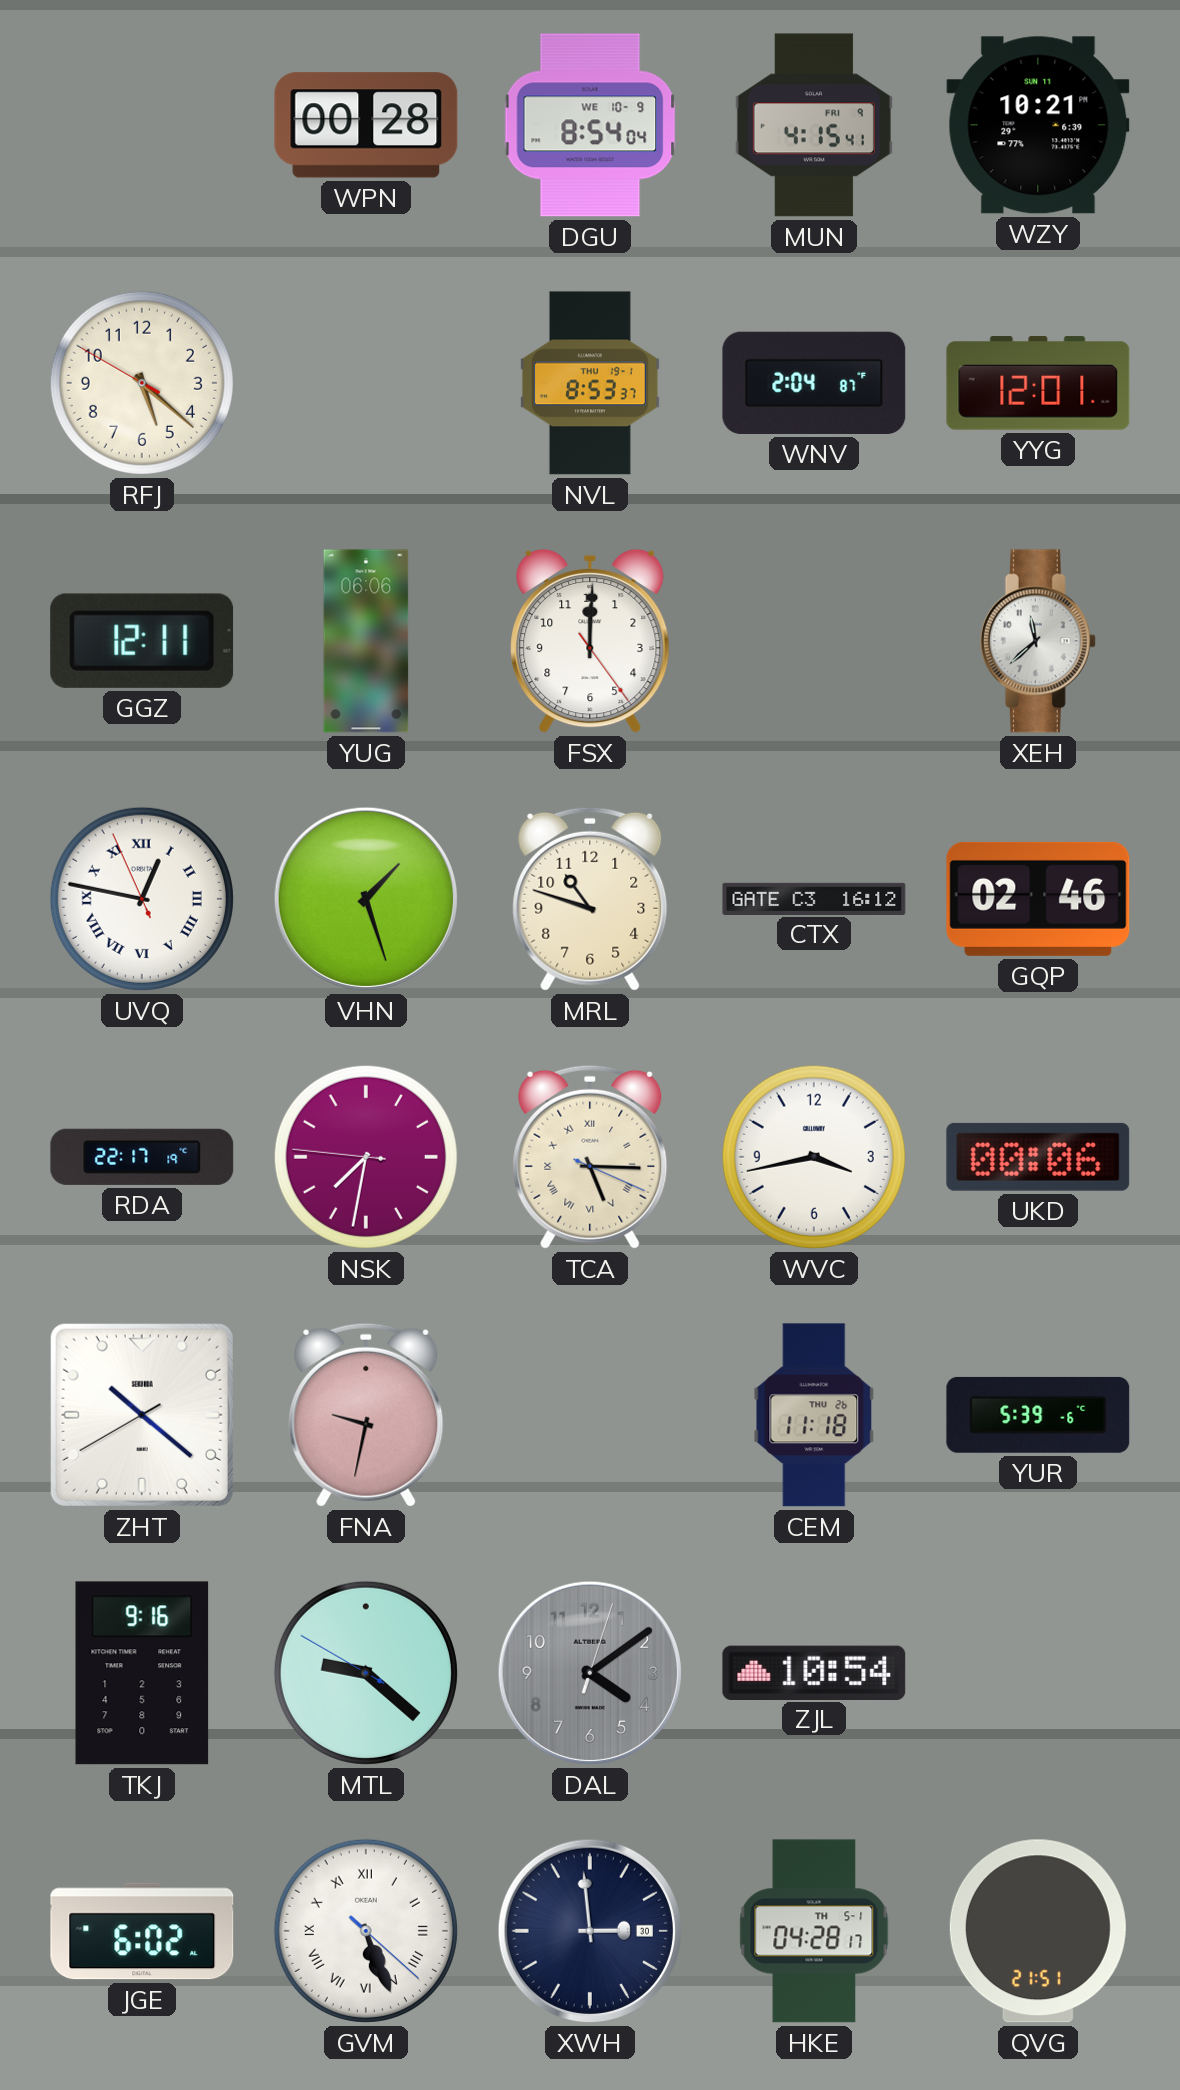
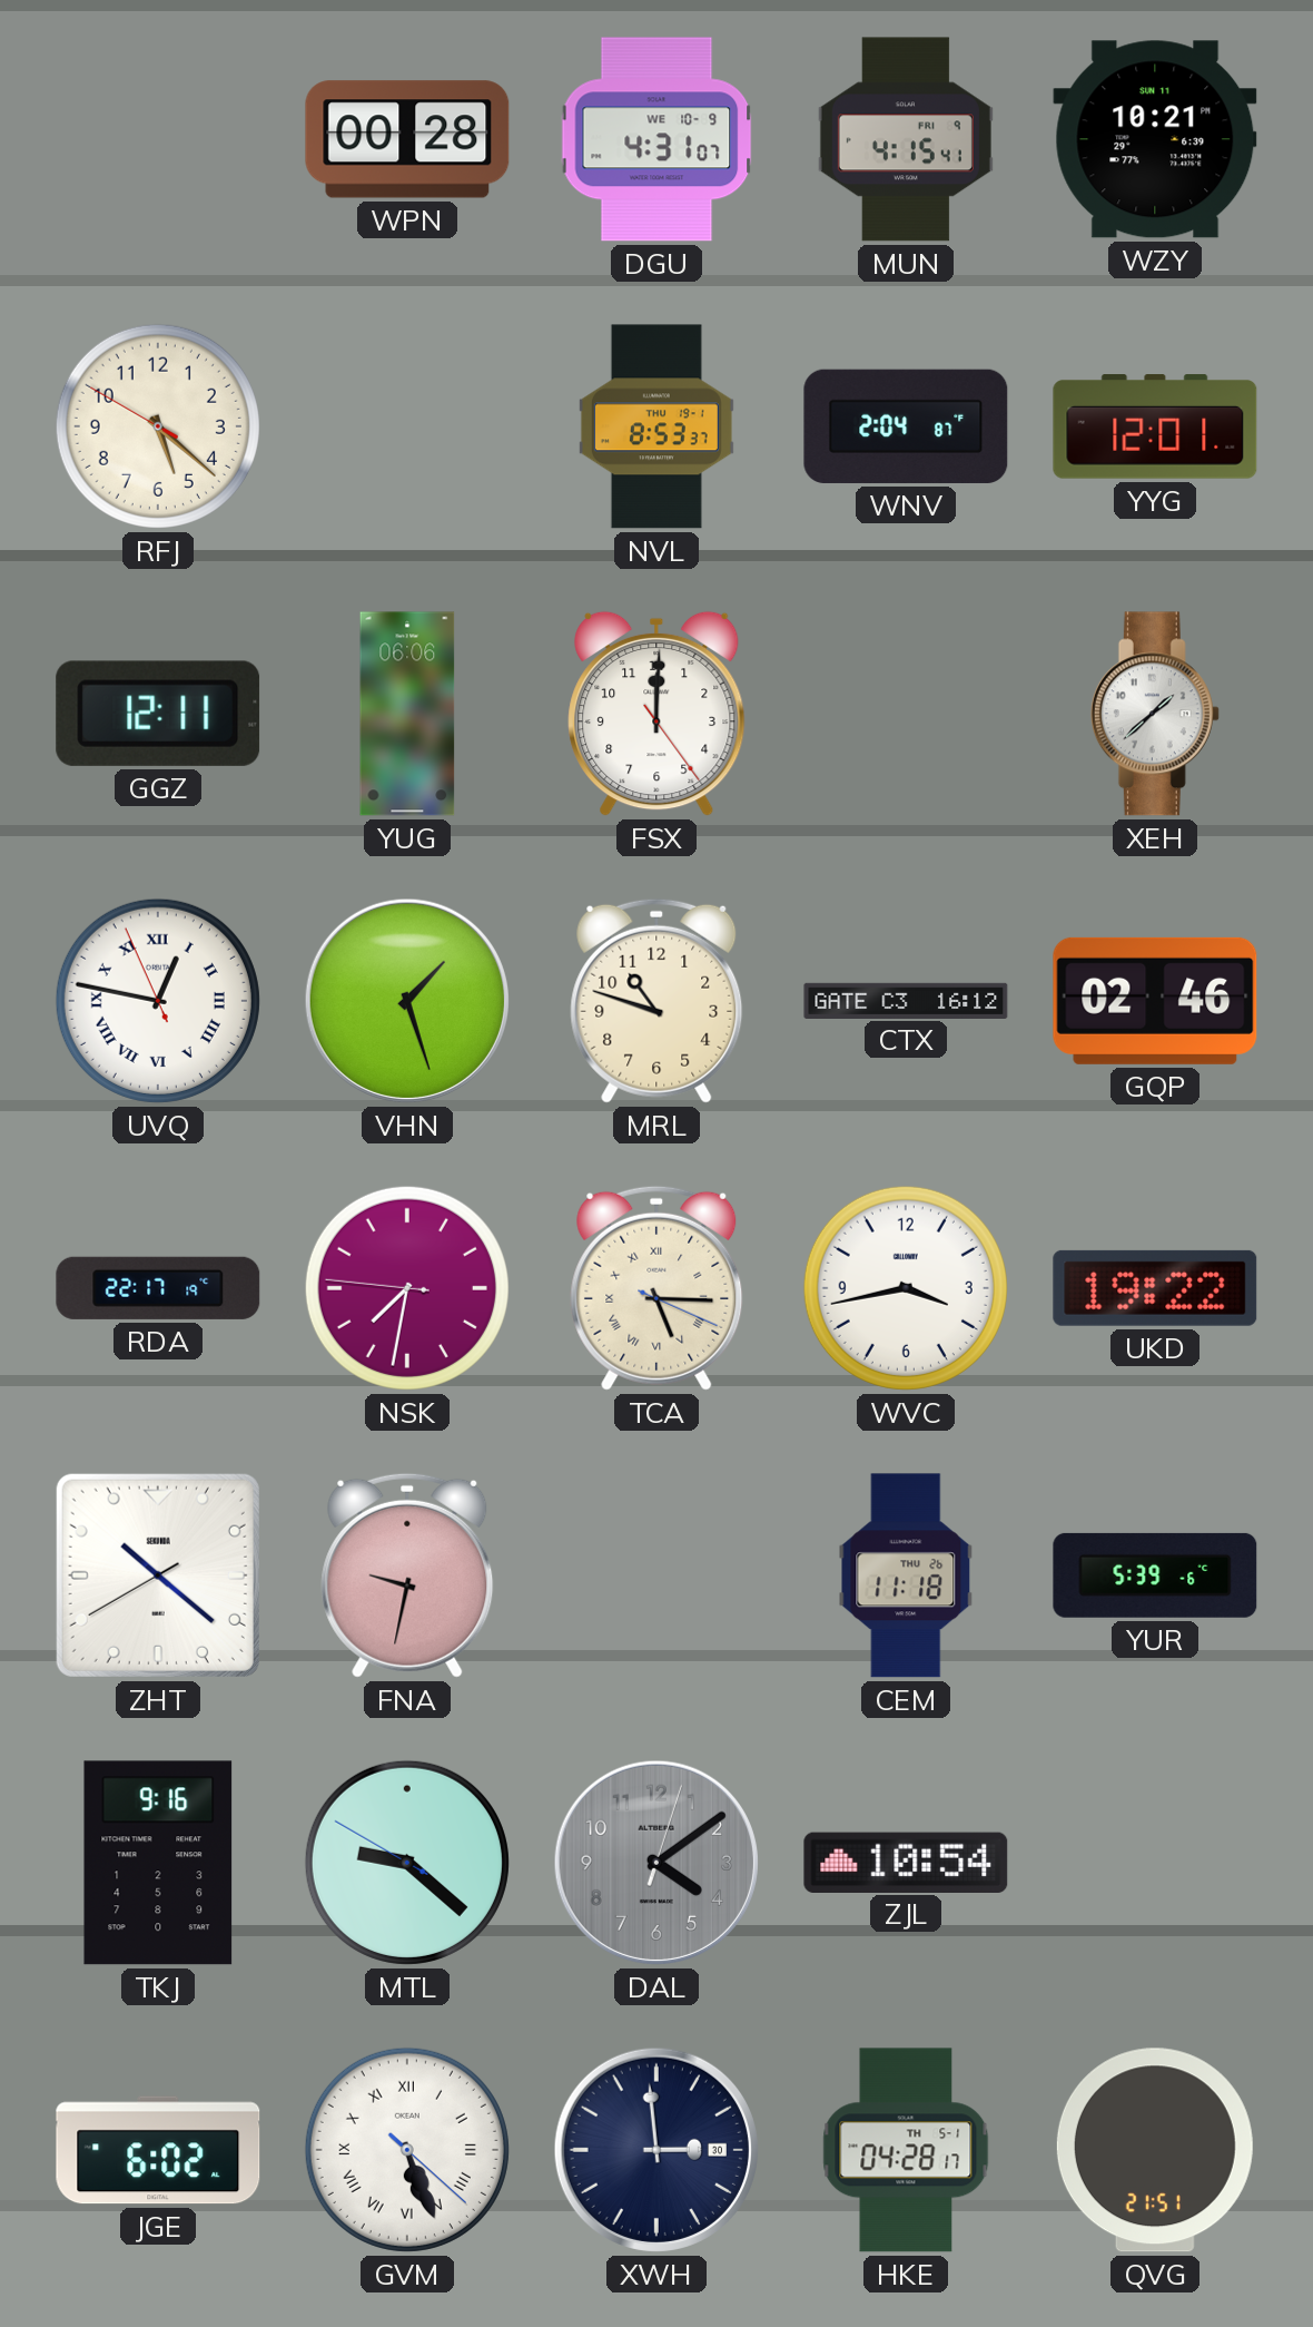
DGU: 8:54 -> 4:31
XEH: 11:38 -> 1:38
UKD: 00:06 -> 19:22
